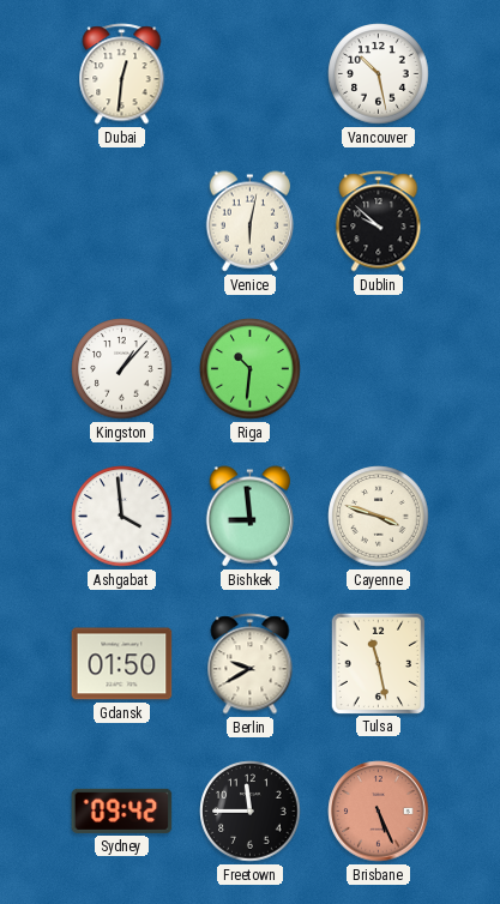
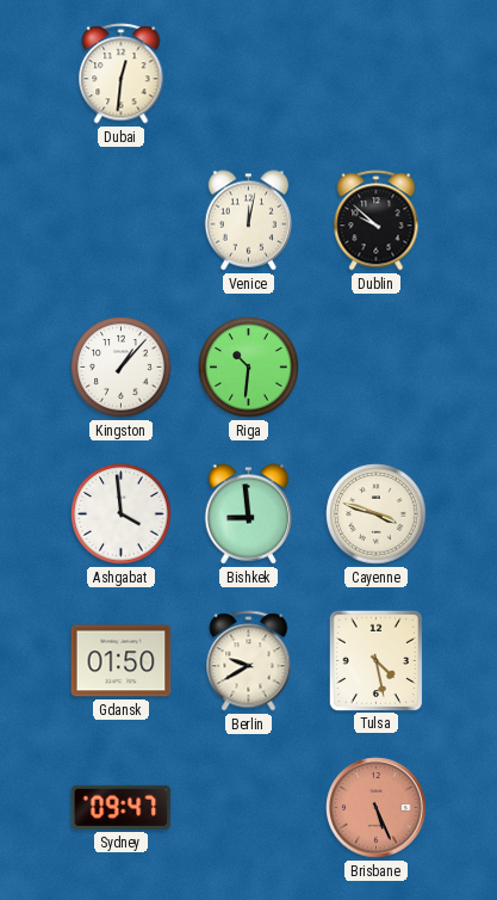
Vancouver: 10:28 -> none
Venice: 6:02 -> 12:02
Tulsa: 11:28 -> 4:28
Sydney: 09:42 -> 09:47
Freetown: 11:45 -> none
